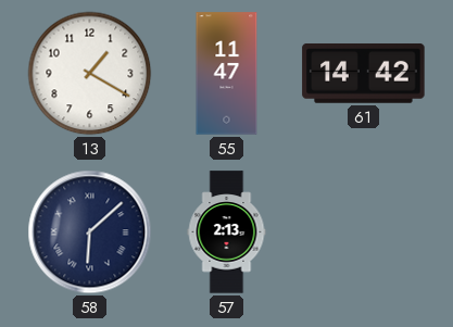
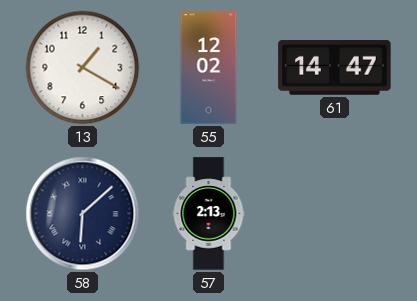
55: 11:47 -> 12:02
61: 14:42 -> 14:47
